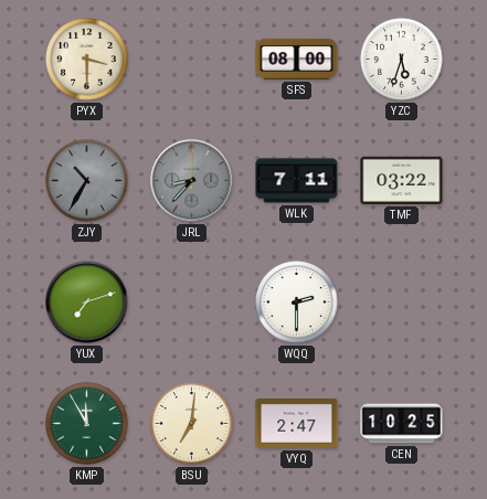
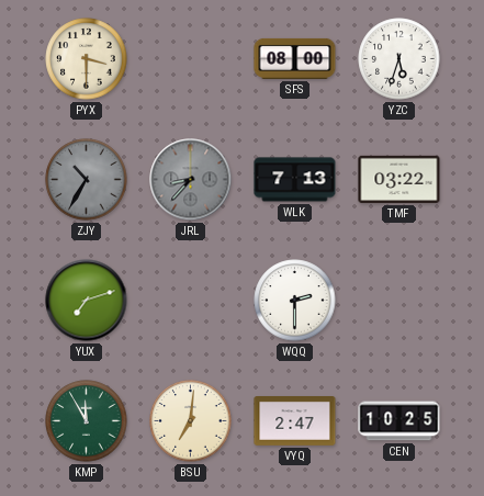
WLK: 7:11 -> 7:13
